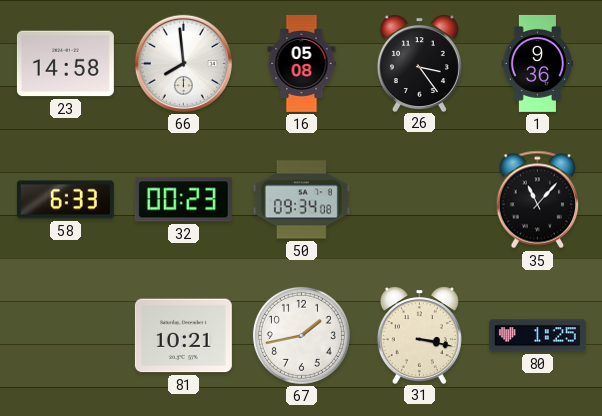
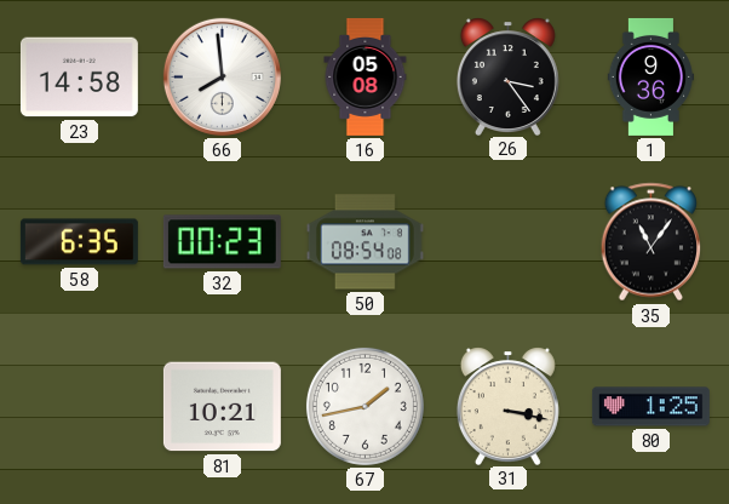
58: 6:33 -> 6:35
50: 09:34 -> 08:54
35: 11:07 -> 11:06
